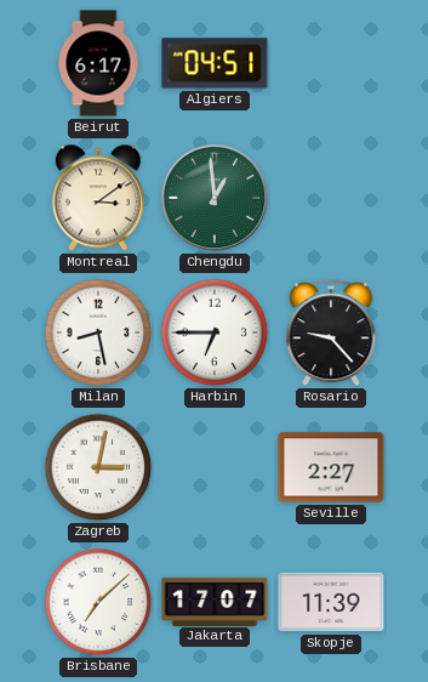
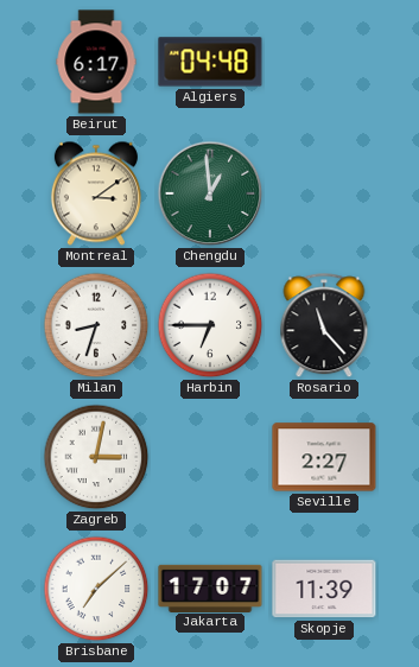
Algiers: 04:51 -> 04:48
Milan: 8:28 -> 8:33
Rosario: 9:23 -> 11:23
